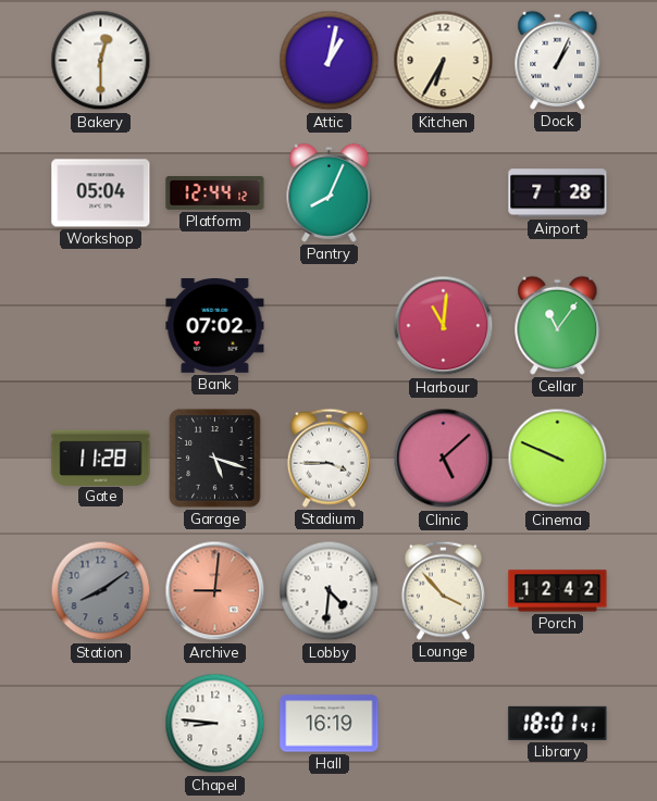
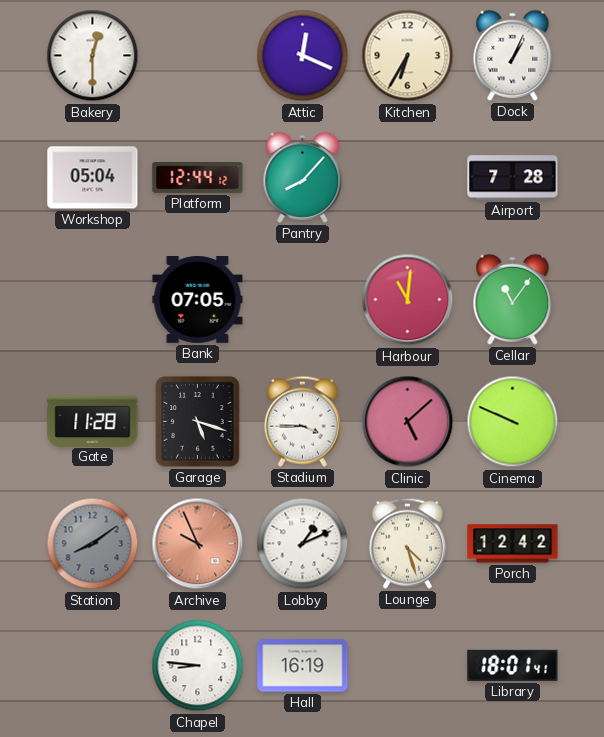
Attic: 1:02 -> 12:19
Pantry: 8:04 -> 8:07
Bank: 07:02 -> 07:05
Archive: 9:01 -> 9:56
Lobby: 4:31 -> 1:11
Lounge: 3:53 -> 4:27
